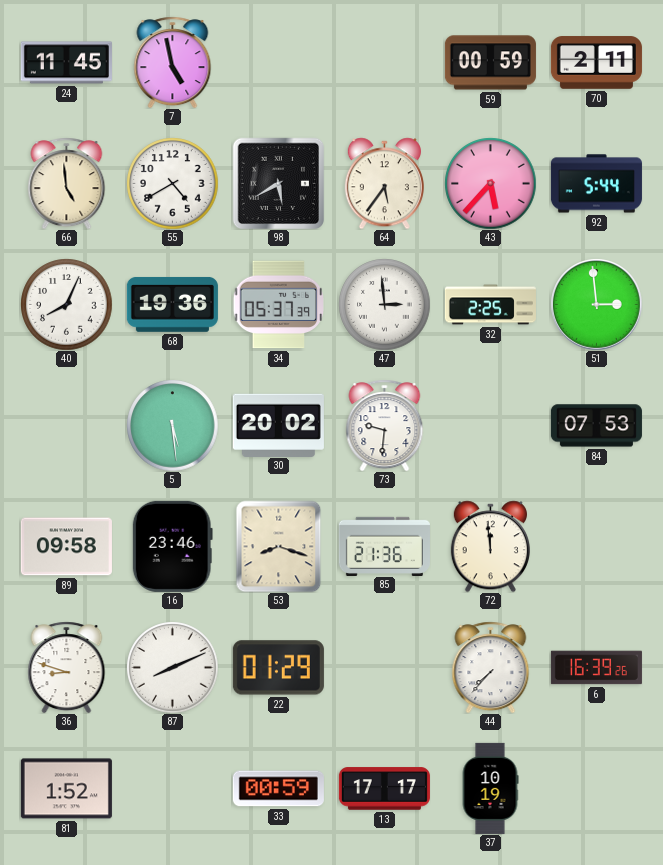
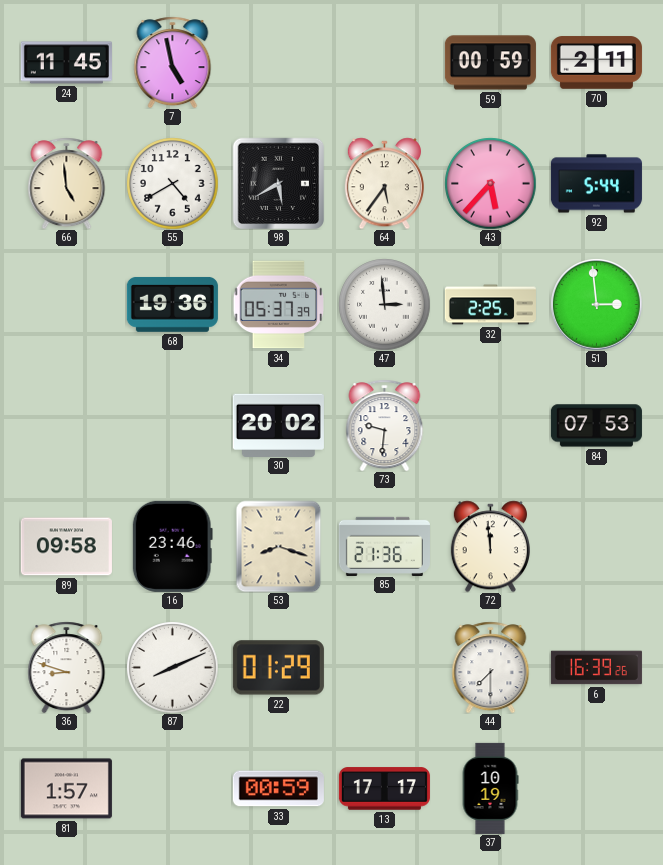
40: 8:04 -> none
5: 5:29 -> none
44: 7:37 -> 7:30
81: 1:52 -> 1:57
